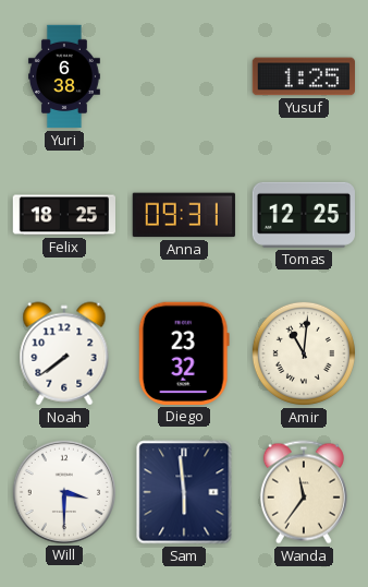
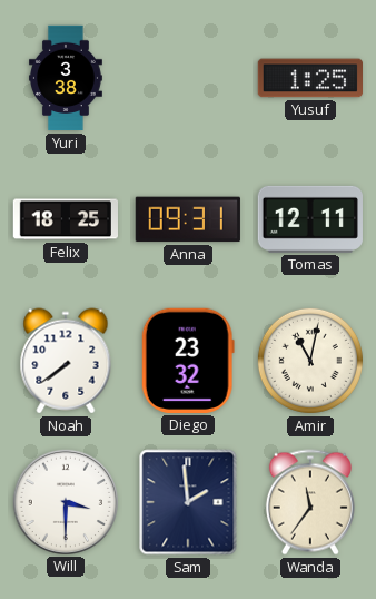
Yuri: 6:38 -> 3:38
Tomas: 12:25 -> 12:11
Amir: 11:01 -> 11:02
Sam: 5:59 -> 1:59
